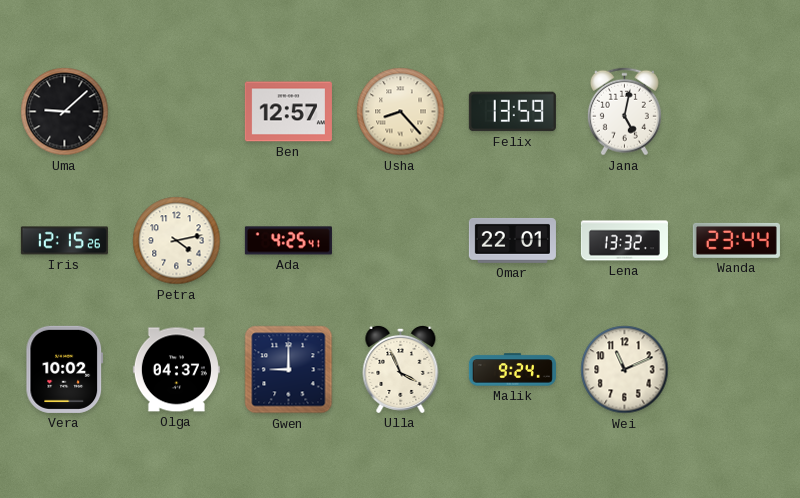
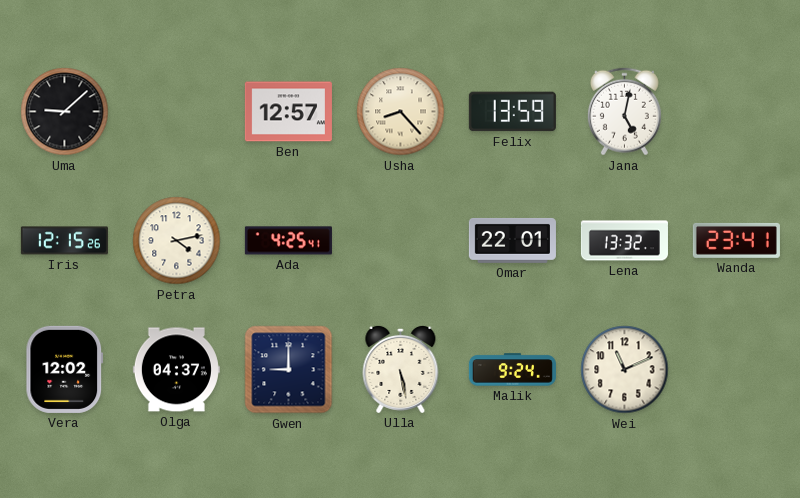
Wanda: 23:44 -> 23:41
Vera: 10:02 -> 12:02
Ulla: 3:56 -> 5:28
